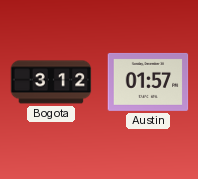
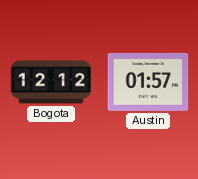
Bogota: 3:12 -> 12:12
